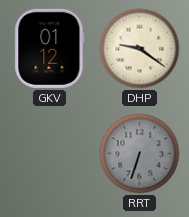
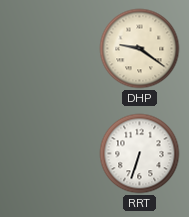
GKV: 01:12 -> none
RRT dial: grey -> white
